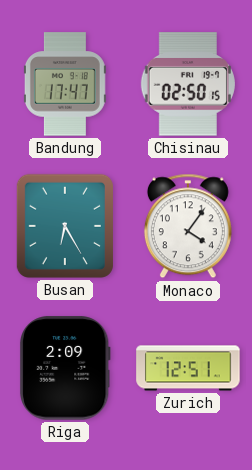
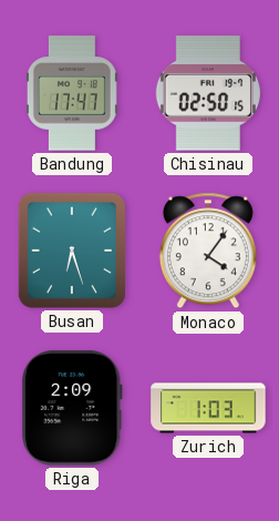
Busan: 6:25 -> 6:27
Zurich: 12:51 -> 1:03
